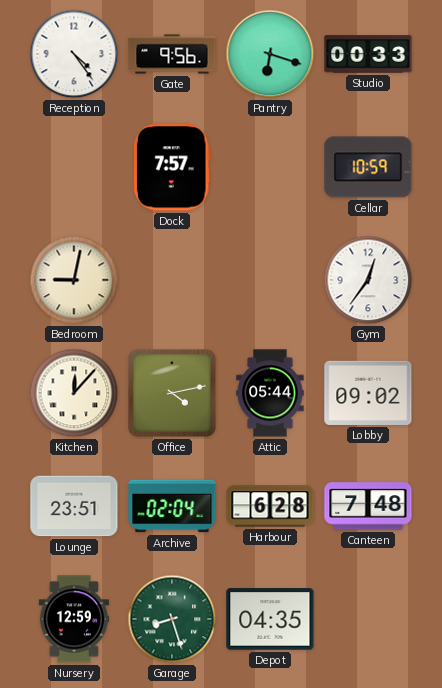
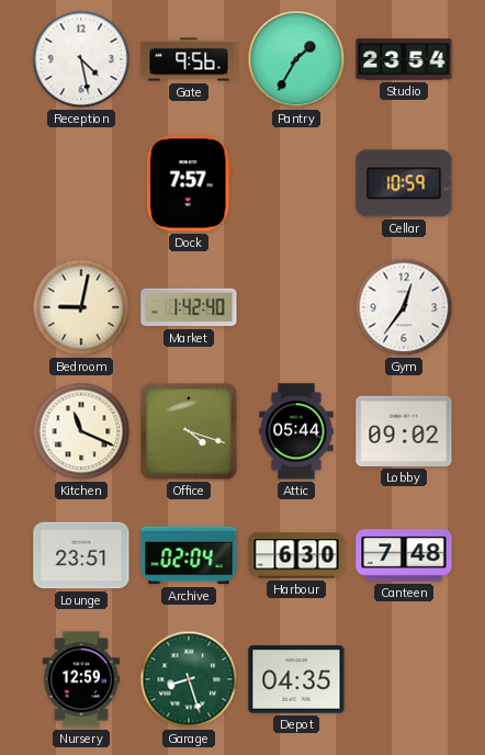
Reception: 4:24 -> 4:28
Pantry: 6:18 -> 1:35
Studio: 00:33 -> 23:54
Market: none -> 1:42
Kitchen: 12:07 -> 11:19
Office: 4:13 -> 4:18
Harbour: 6:28 -> 6:30
